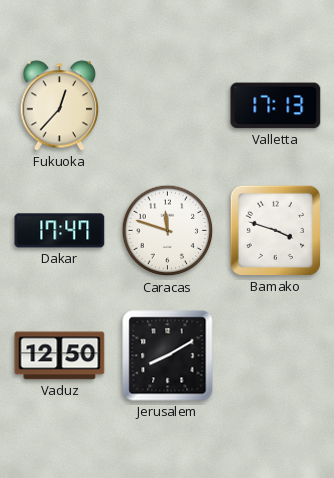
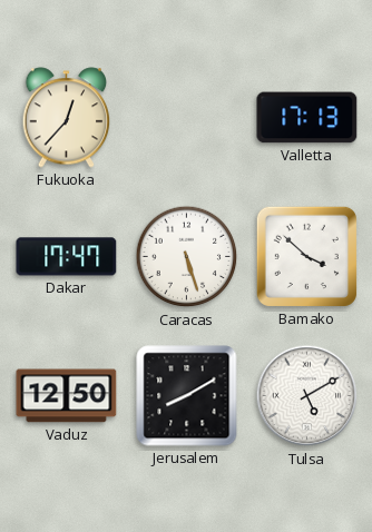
Caracas: 11:48 -> 5:27
Bamako: 3:48 -> 3:52
Tulsa: none -> 5:10
